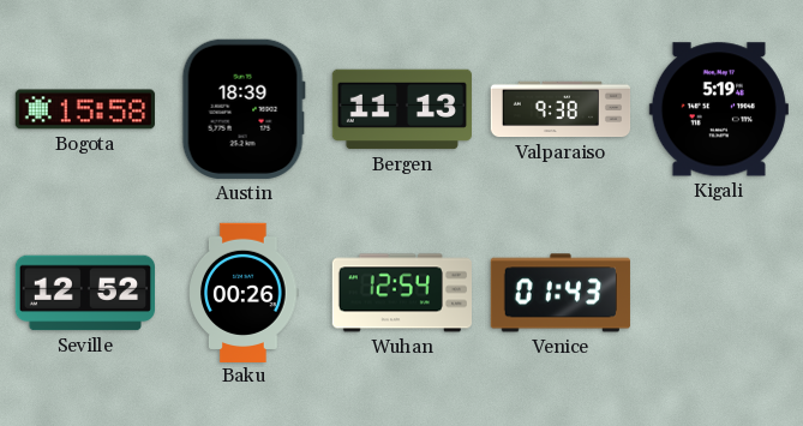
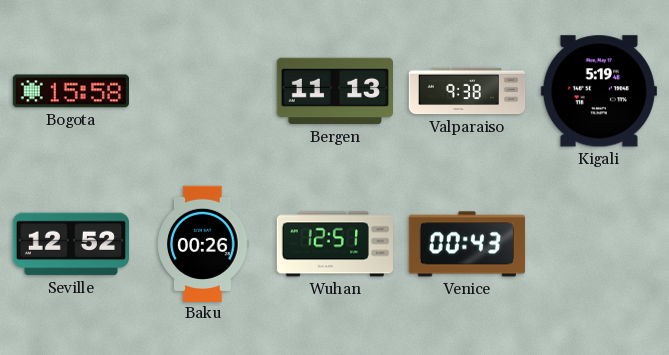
Austin: 18:39 -> none
Wuhan: 12:54 -> 12:51
Venice: 01:43 -> 00:43
